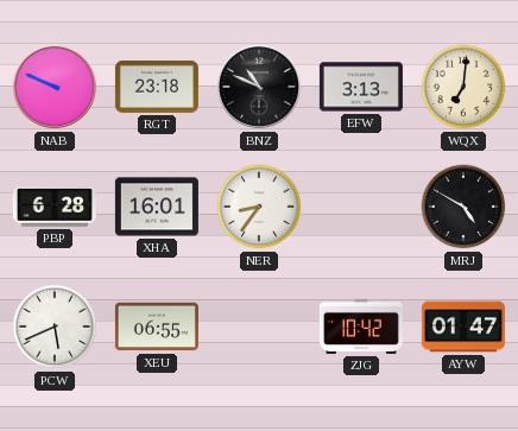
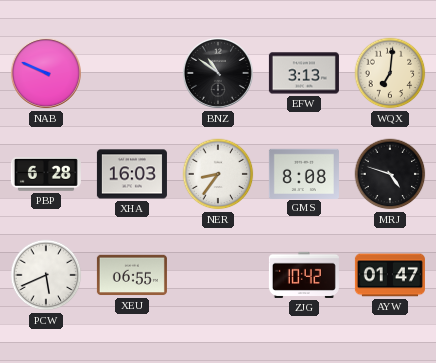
RGT: 23:18 -> none
BNZ: 10:49 -> 10:51
XHA: 16:01 -> 16:03
GMS: none -> 8:08
MRJ: 4:50 -> 4:48
